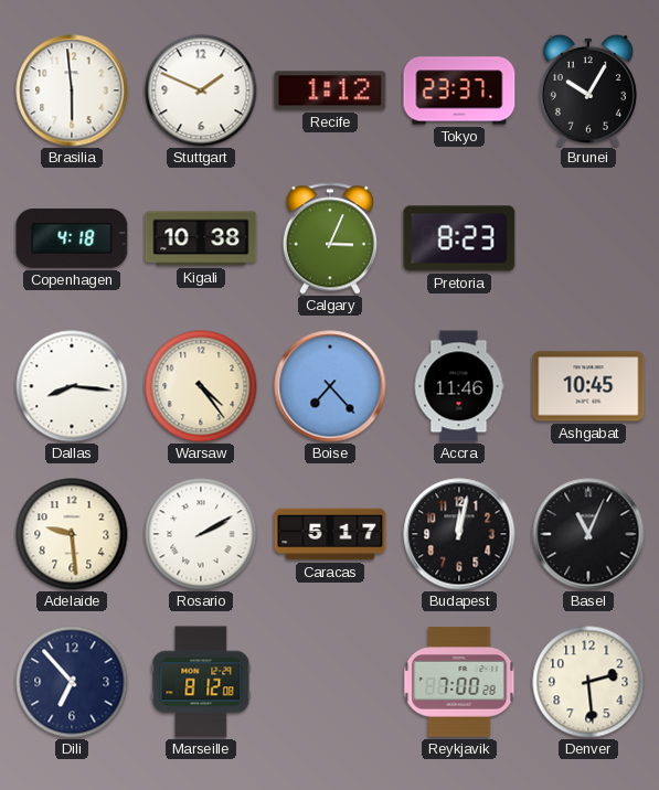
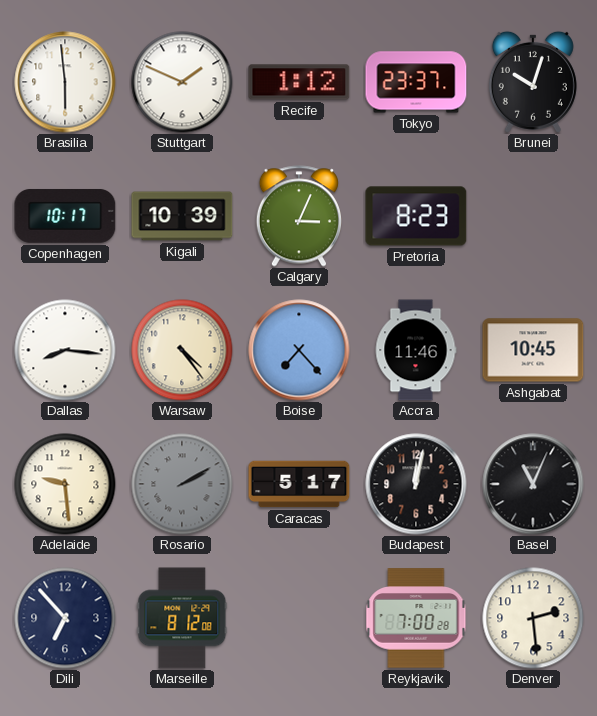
Brunei: 10:05 -> 10:03
Copenhagen: 4:18 -> 10:17
Kigali: 10:38 -> 10:39
Rosario dial: white -> grey
